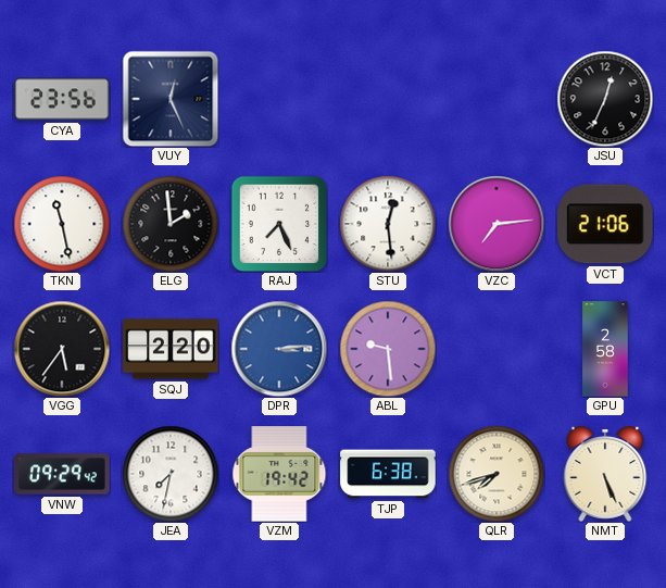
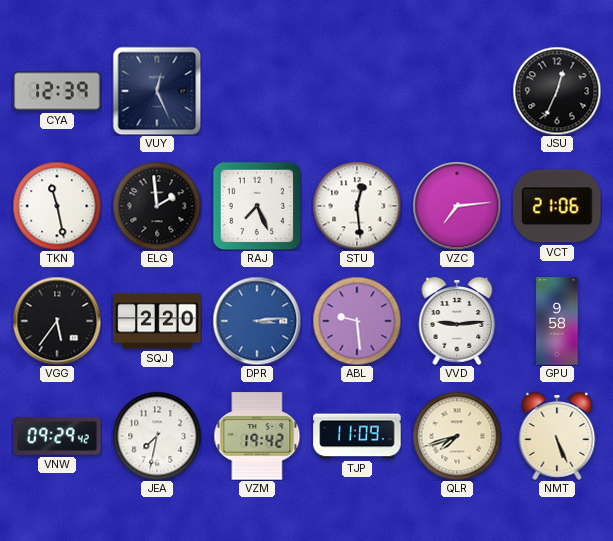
CYA: 23:56 -> 12:39
VVD: none -> 9:14
GPU: 2:58 -> 9:58
TJP: 6:38 -> 11:09
